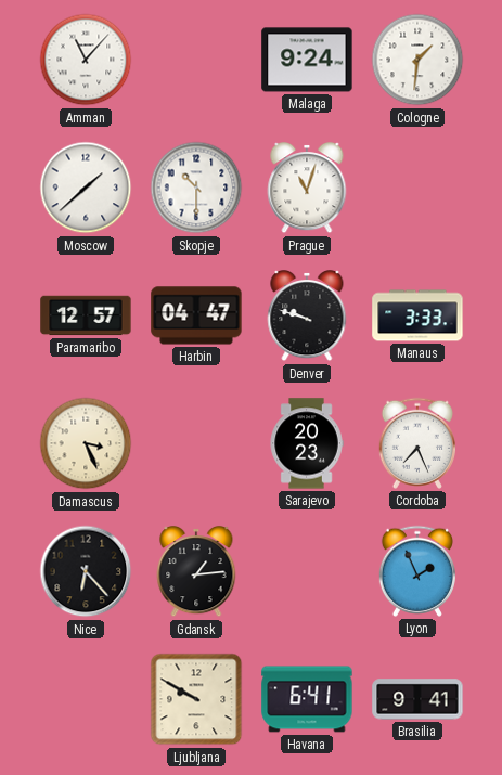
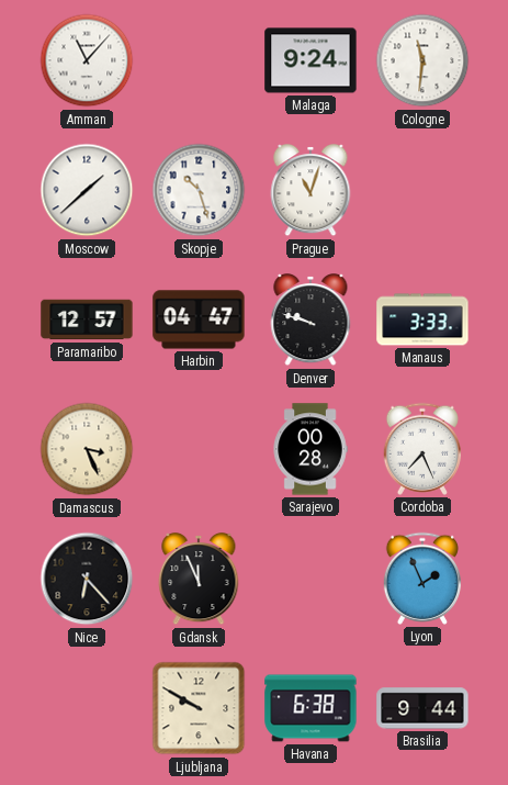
Cologne: 1:31 -> 11:31
Skopje: 10:30 -> 10:27
Sarajevo: 20:23 -> 00:28
Gdansk: 1:14 -> 11:56
Havana: 6:41 -> 6:38
Brasilia: 9:41 -> 9:44
